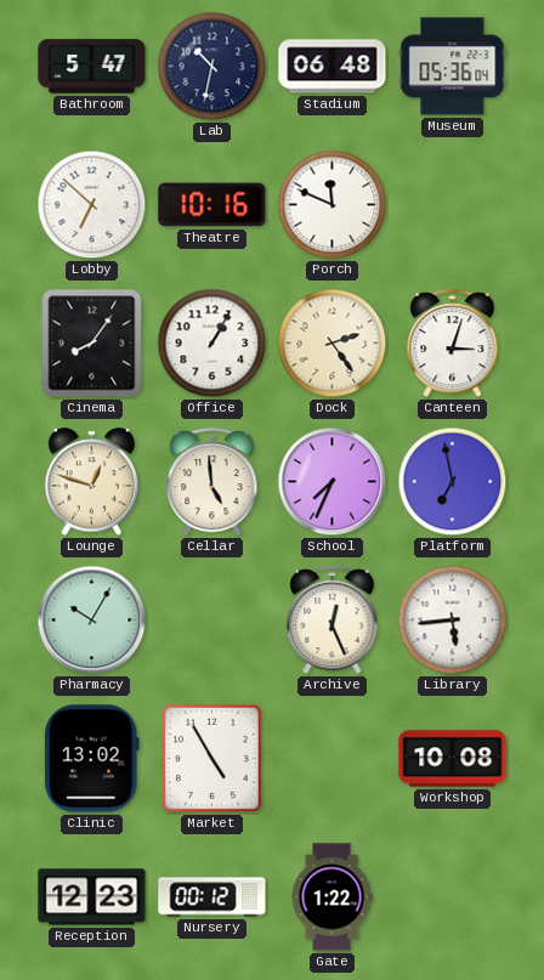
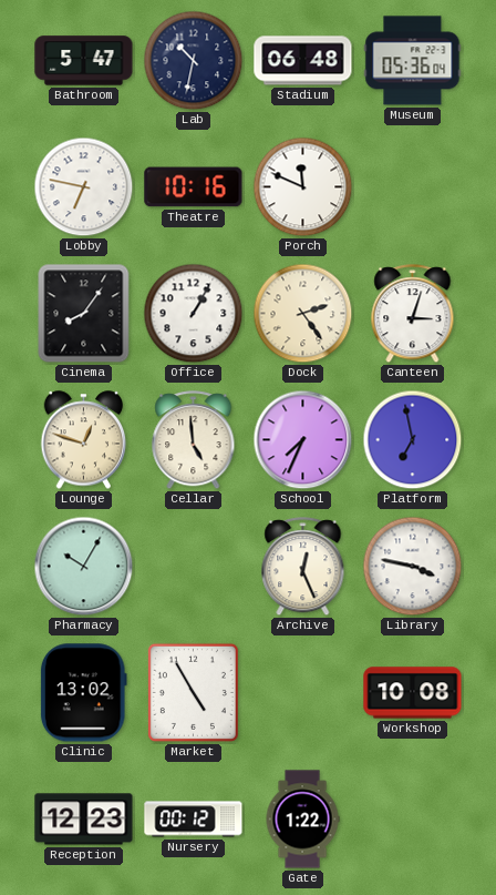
Lobby: 6:52 -> 6:47
Library: 5:44 -> 3:47
